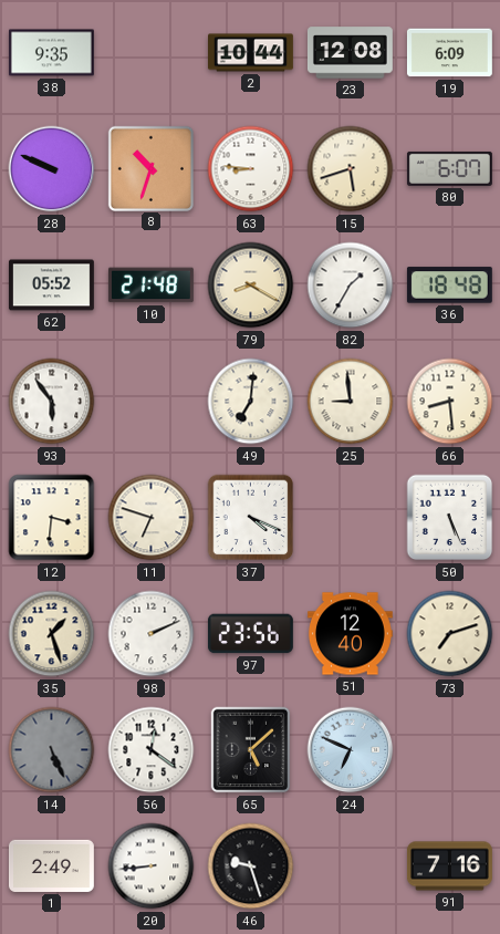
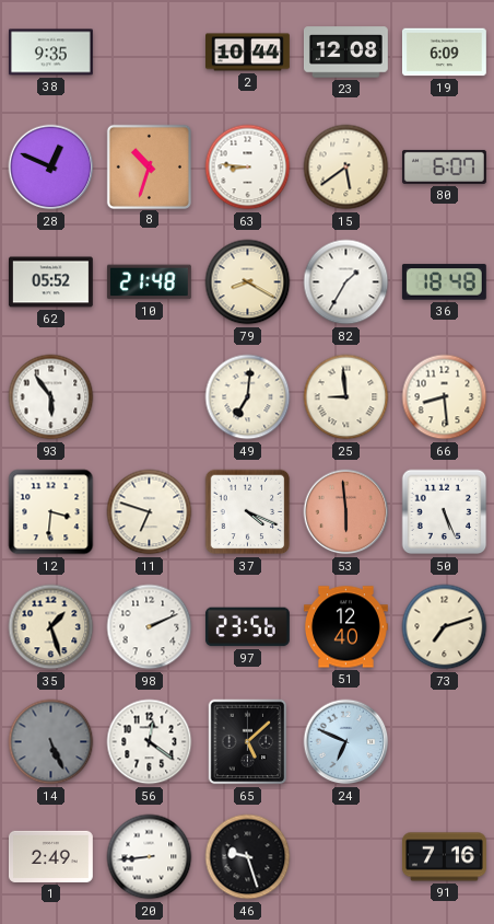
28: 9:49 -> 12:49
15: 5:42 -> 5:39
53: none -> 5:59
